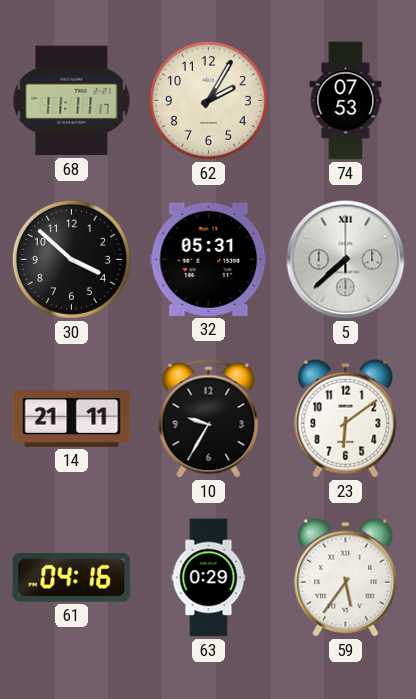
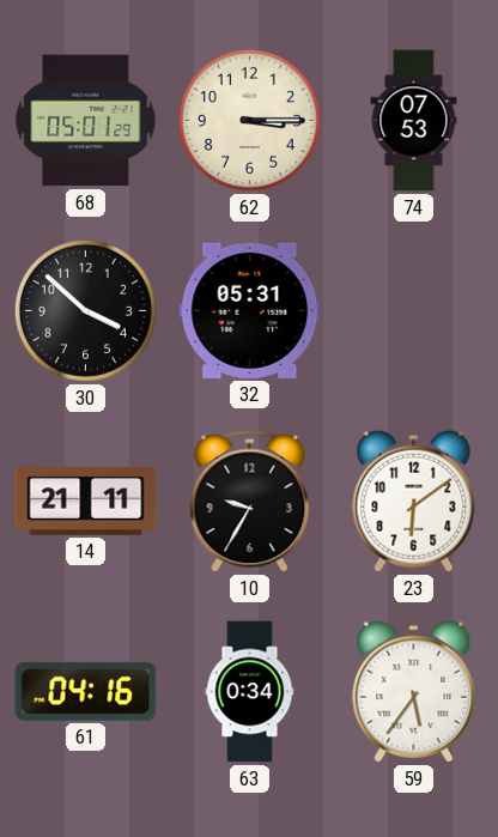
68: 11:11 -> 05:01
62: 2:05 -> 3:15
5: 7:38 -> none
63: 0:29 -> 0:34
